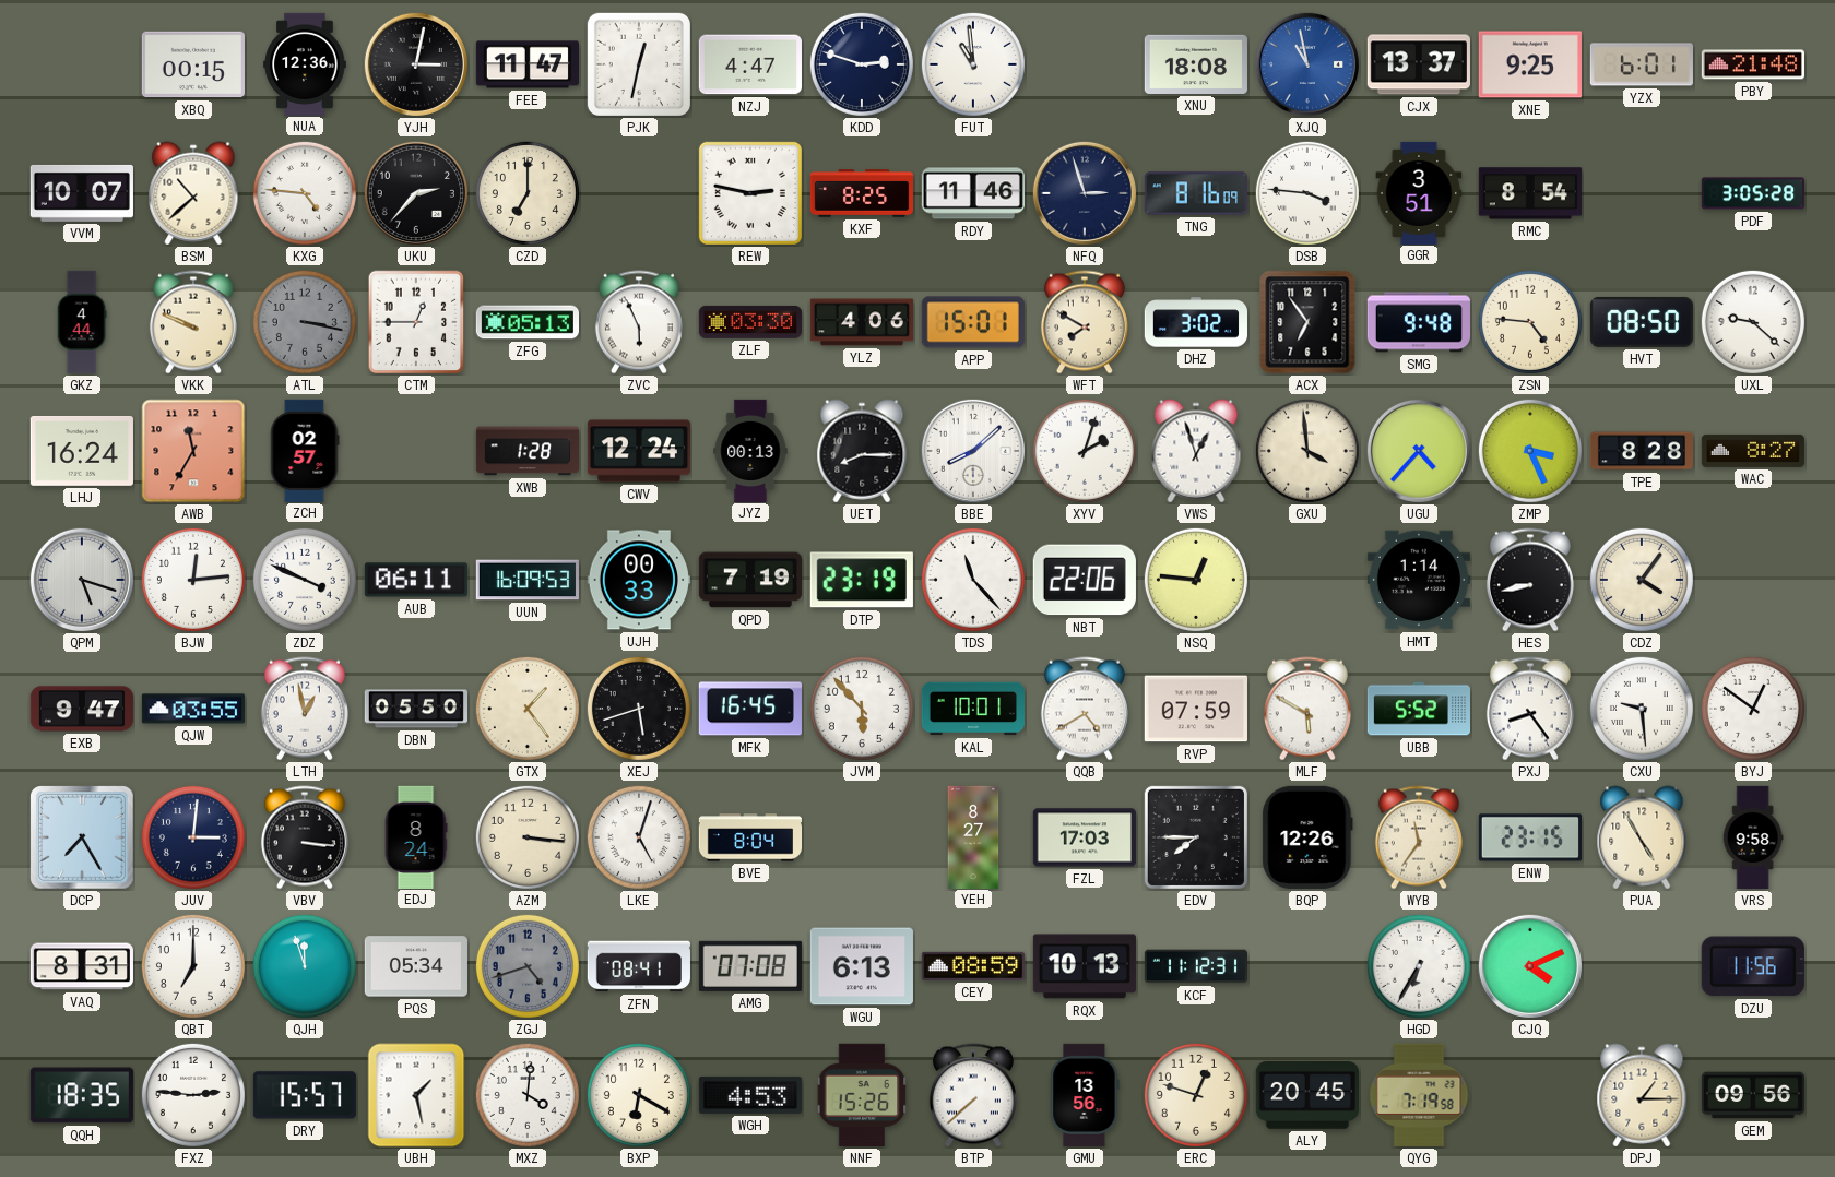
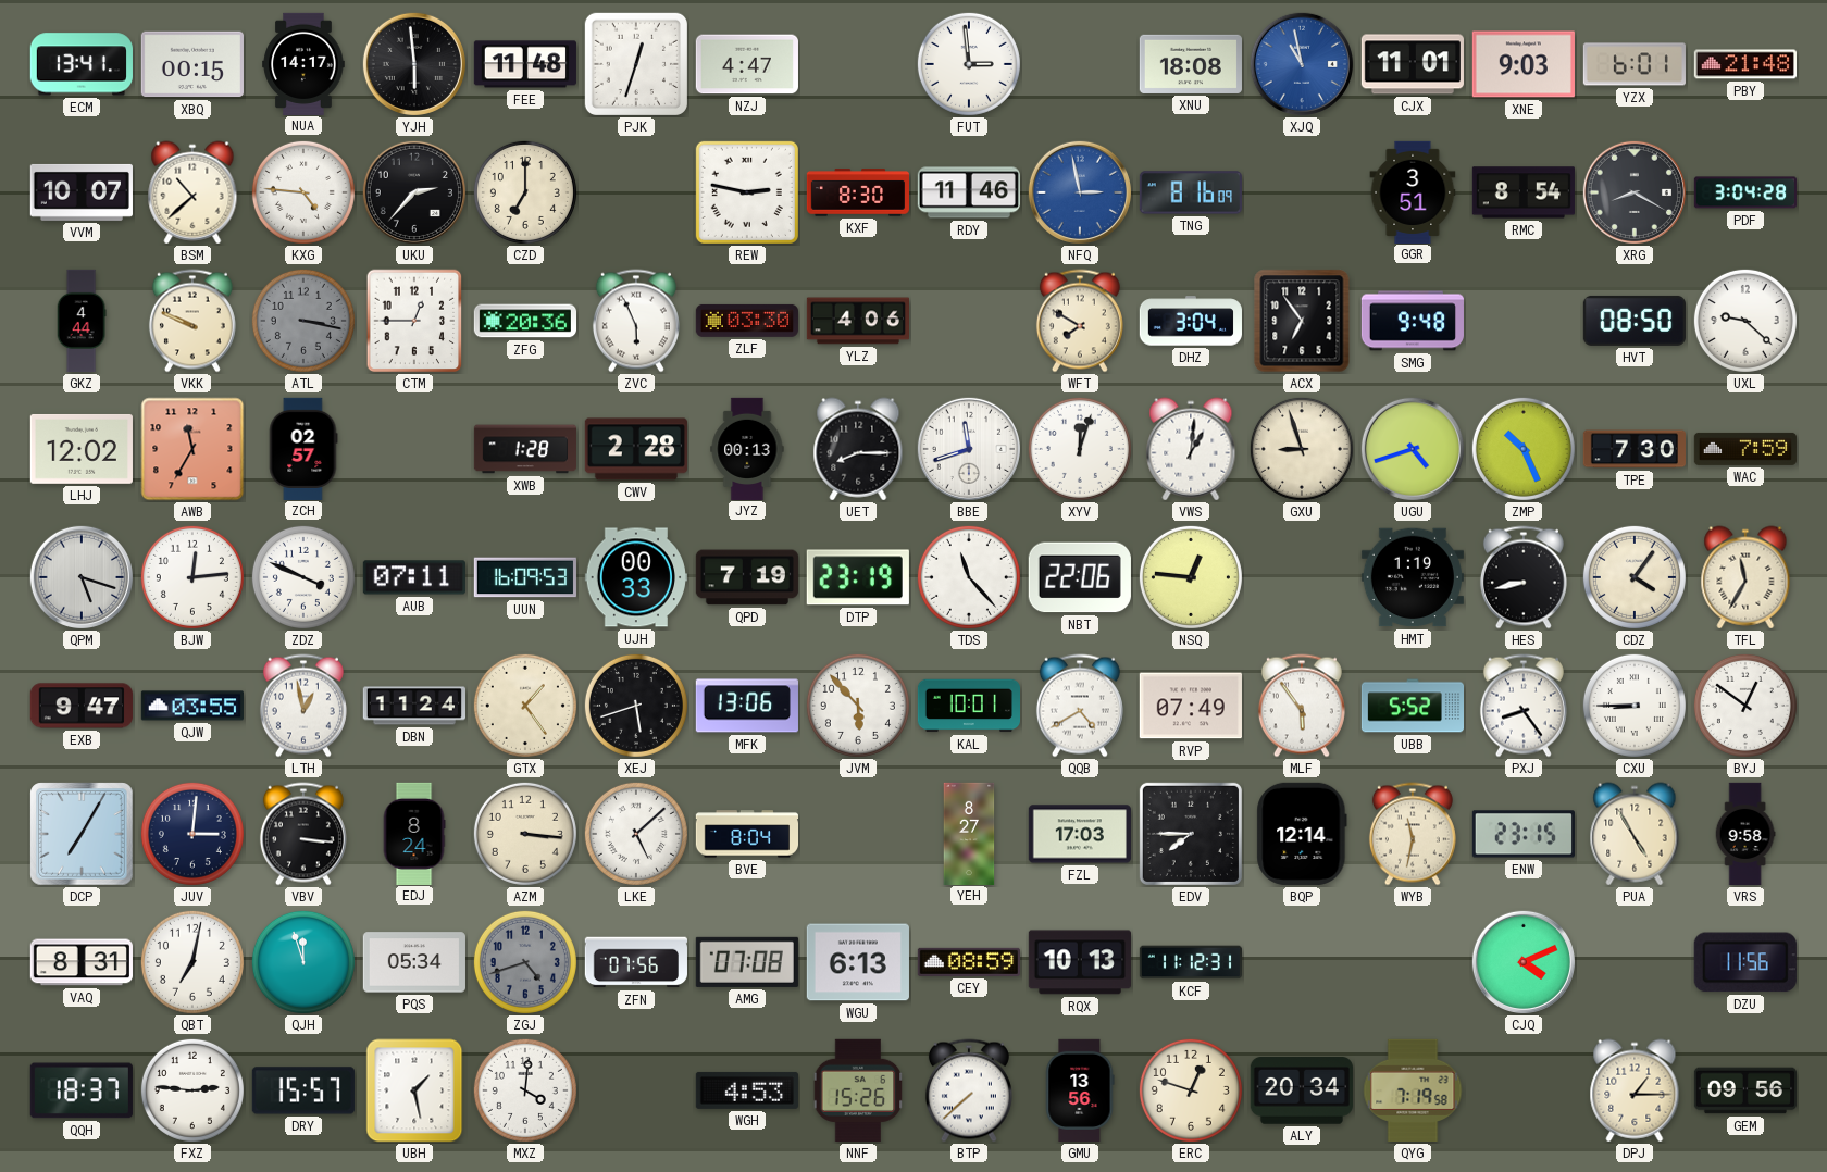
ECM: none -> 13:41
NUA: 12:36 -> 14:17
YJH: 3:02 -> 5:59
FEE: 11:47 -> 11:48
PJK: 12:32 -> 12:33
KDD: 2:48 -> none
FUT: 10:59 -> 2:59
CJX: 13:37 -> 11:01
XNE: 9:25 -> 9:03
KXF: 8:25 -> 8:30
NFQ: 2:57 -> 2:58
NFQ dial: navy -> blue
DSB: 3:46 -> none
XRG: none -> 8:20
PDF: 3:05 -> 3:04
ZFG: 05:13 -> 20:36
APP: 15:01 -> none
DHZ: 3:02 -> 3:04
ZSN: 4:46 -> none
LHJ: 16:24 -> 12:02
CWV: 12:24 -> 2:28
BBE: 8:08 -> 11:42
XYV: 2:03 -> 12:03
VWS: 12:57 -> 1:01
GXU: 3:59 -> 8:57
UGU: 4:37 -> 4:42
ZMP: 3:26 -> 10:26
TPE: 8:28 -> 7:30
WAC: 8:27 -> 7:59
AUB: 06:11 -> 07:11
HMT: 1:14 -> 1:19
TFL: none -> 11:35
DBN: 05:50 -> 11:24
MFK: 16:45 -> 13:06
RVP: 07:59 -> 07:49
MLF: 5:50 -> 5:54
CXU: 9:29 -> 8:45
DCP: 7:25 -> 7:05
LKE: 5:03 -> 5:08
BQP: 12:26 -> 12:14
WYB: 11:36 -> 11:32
QBT: 7:00 -> 7:02
ZFN: 08:41 -> 07:56
HGD: 6:35 -> none
QQH: 18:35 -> 18:37
BXP: 6:20 -> none
ALY: 20:45 -> 20:34
